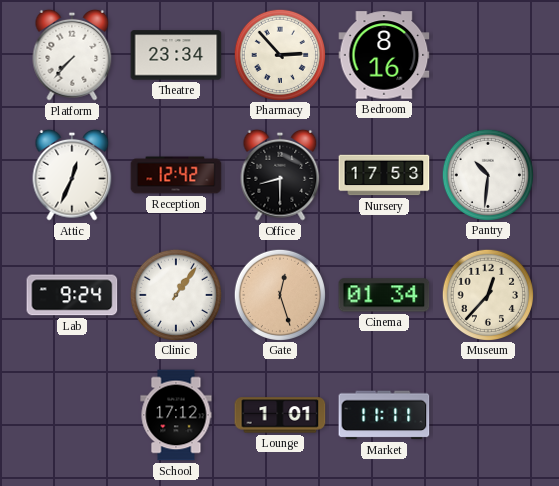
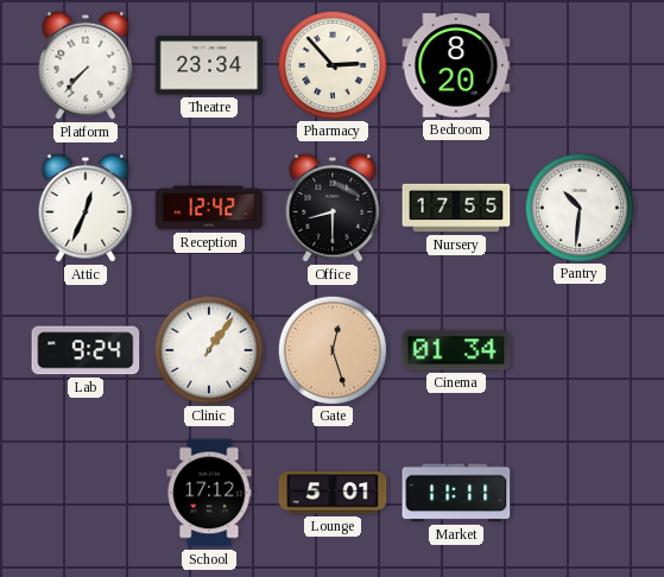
Bedroom: 8:16 -> 8:20
Nursery: 17:53 -> 17:55
Museum: 12:37 -> none
Lounge: 1:01 -> 5:01
